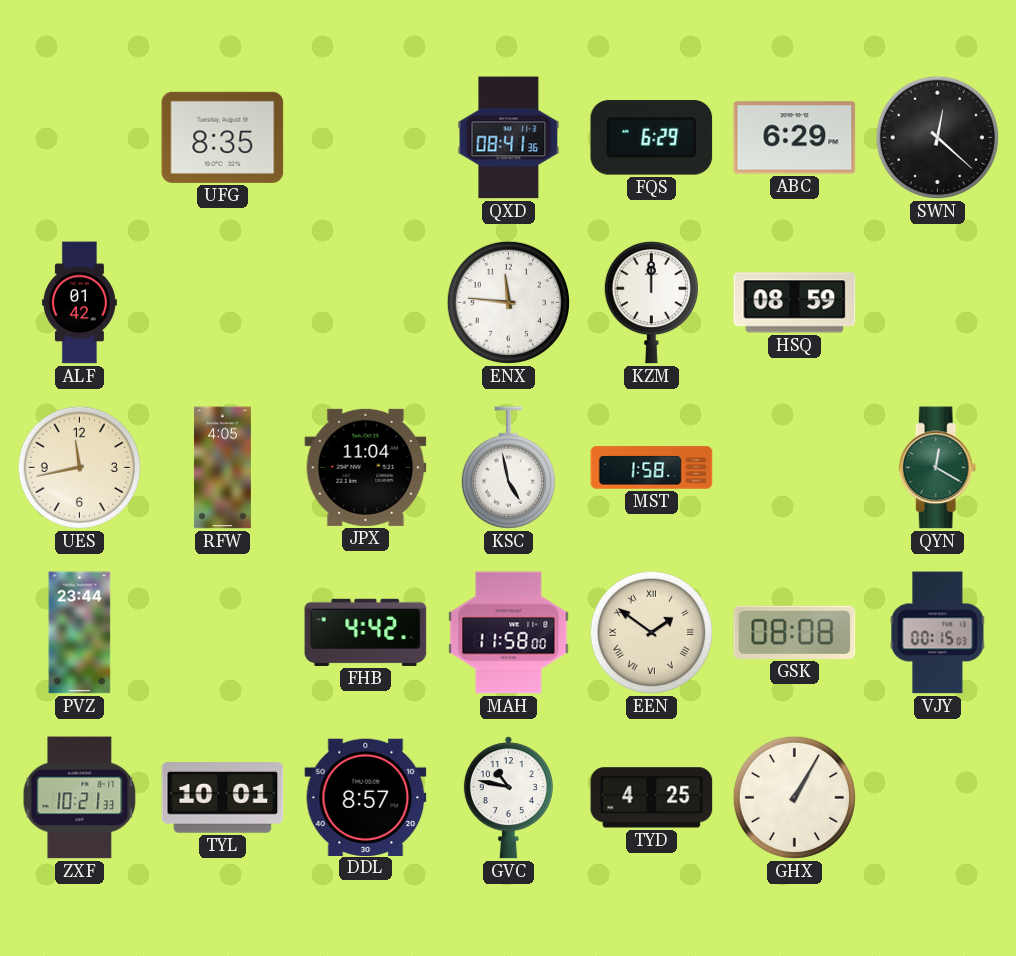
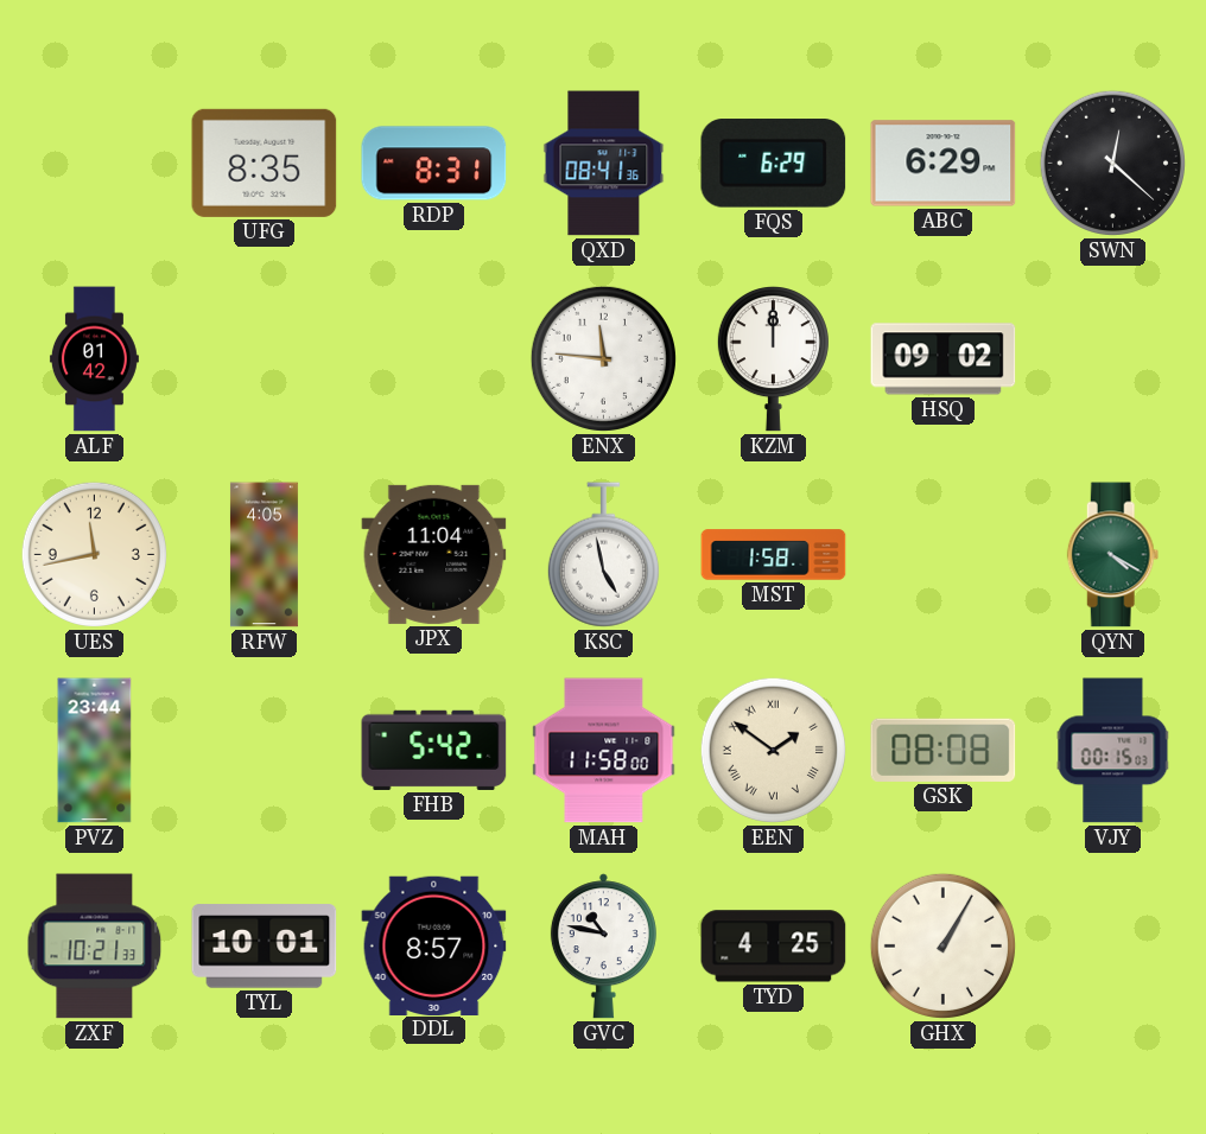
RDP: none -> 8:31
HSQ: 08:59 -> 09:02
QYN: 12:20 -> 4:20
FHB: 4:42 -> 5:42
